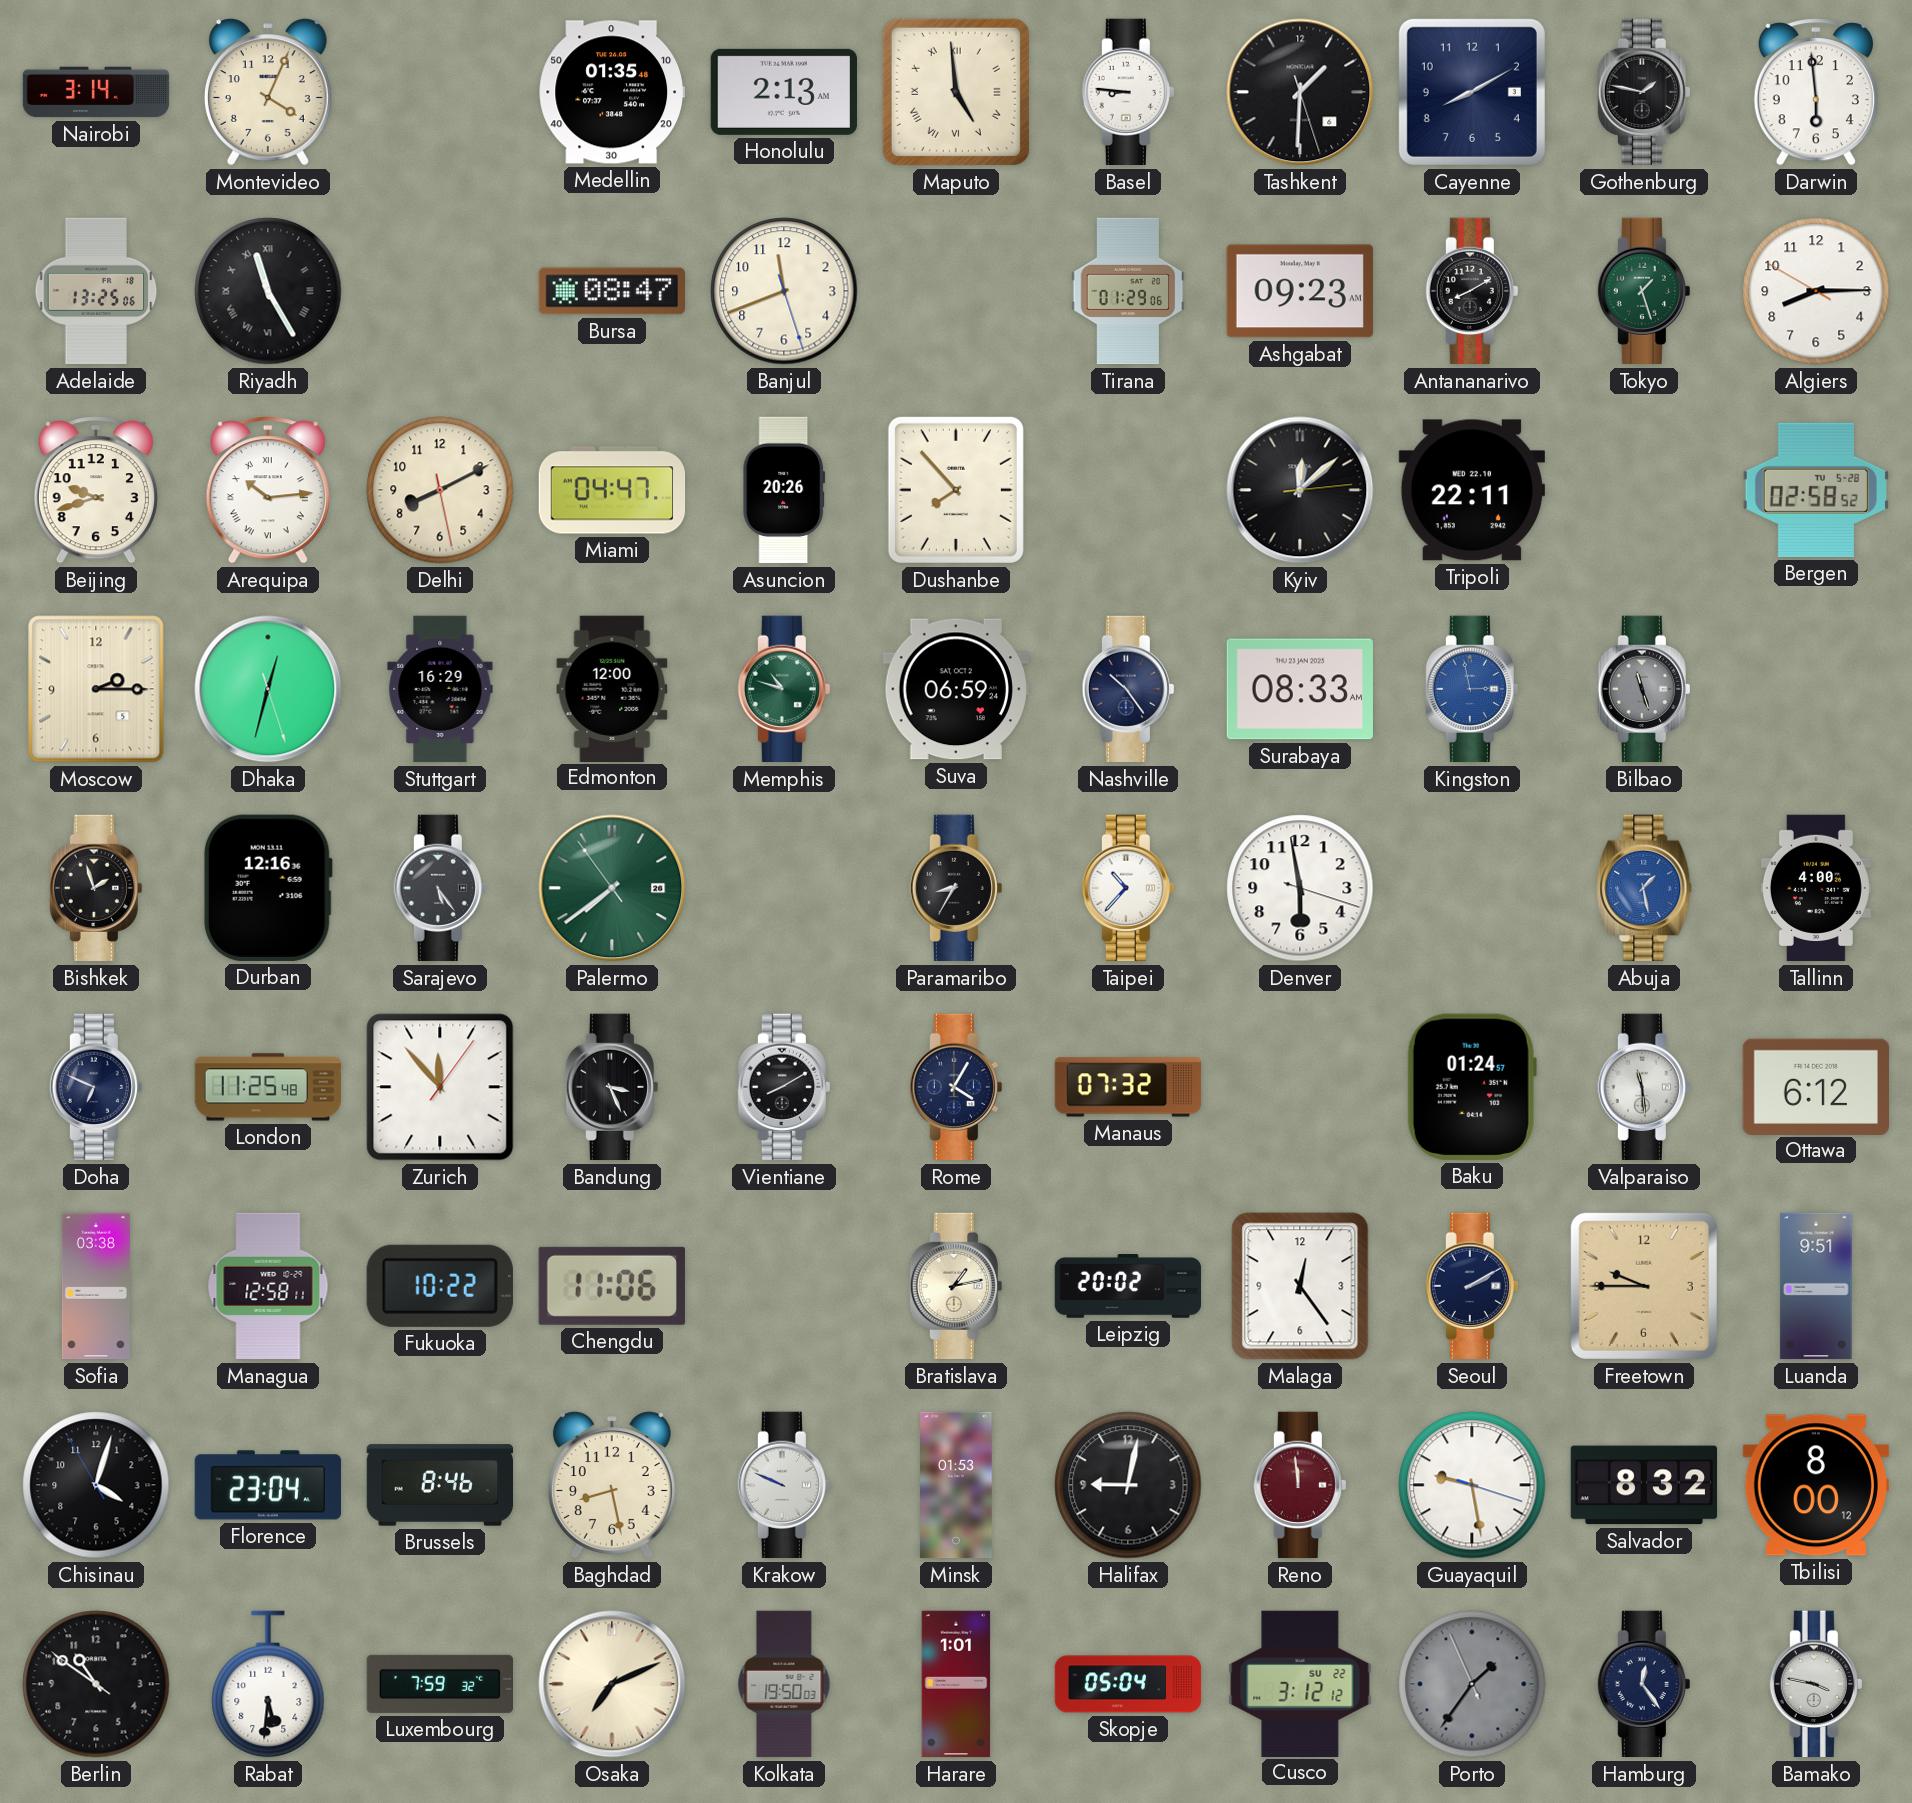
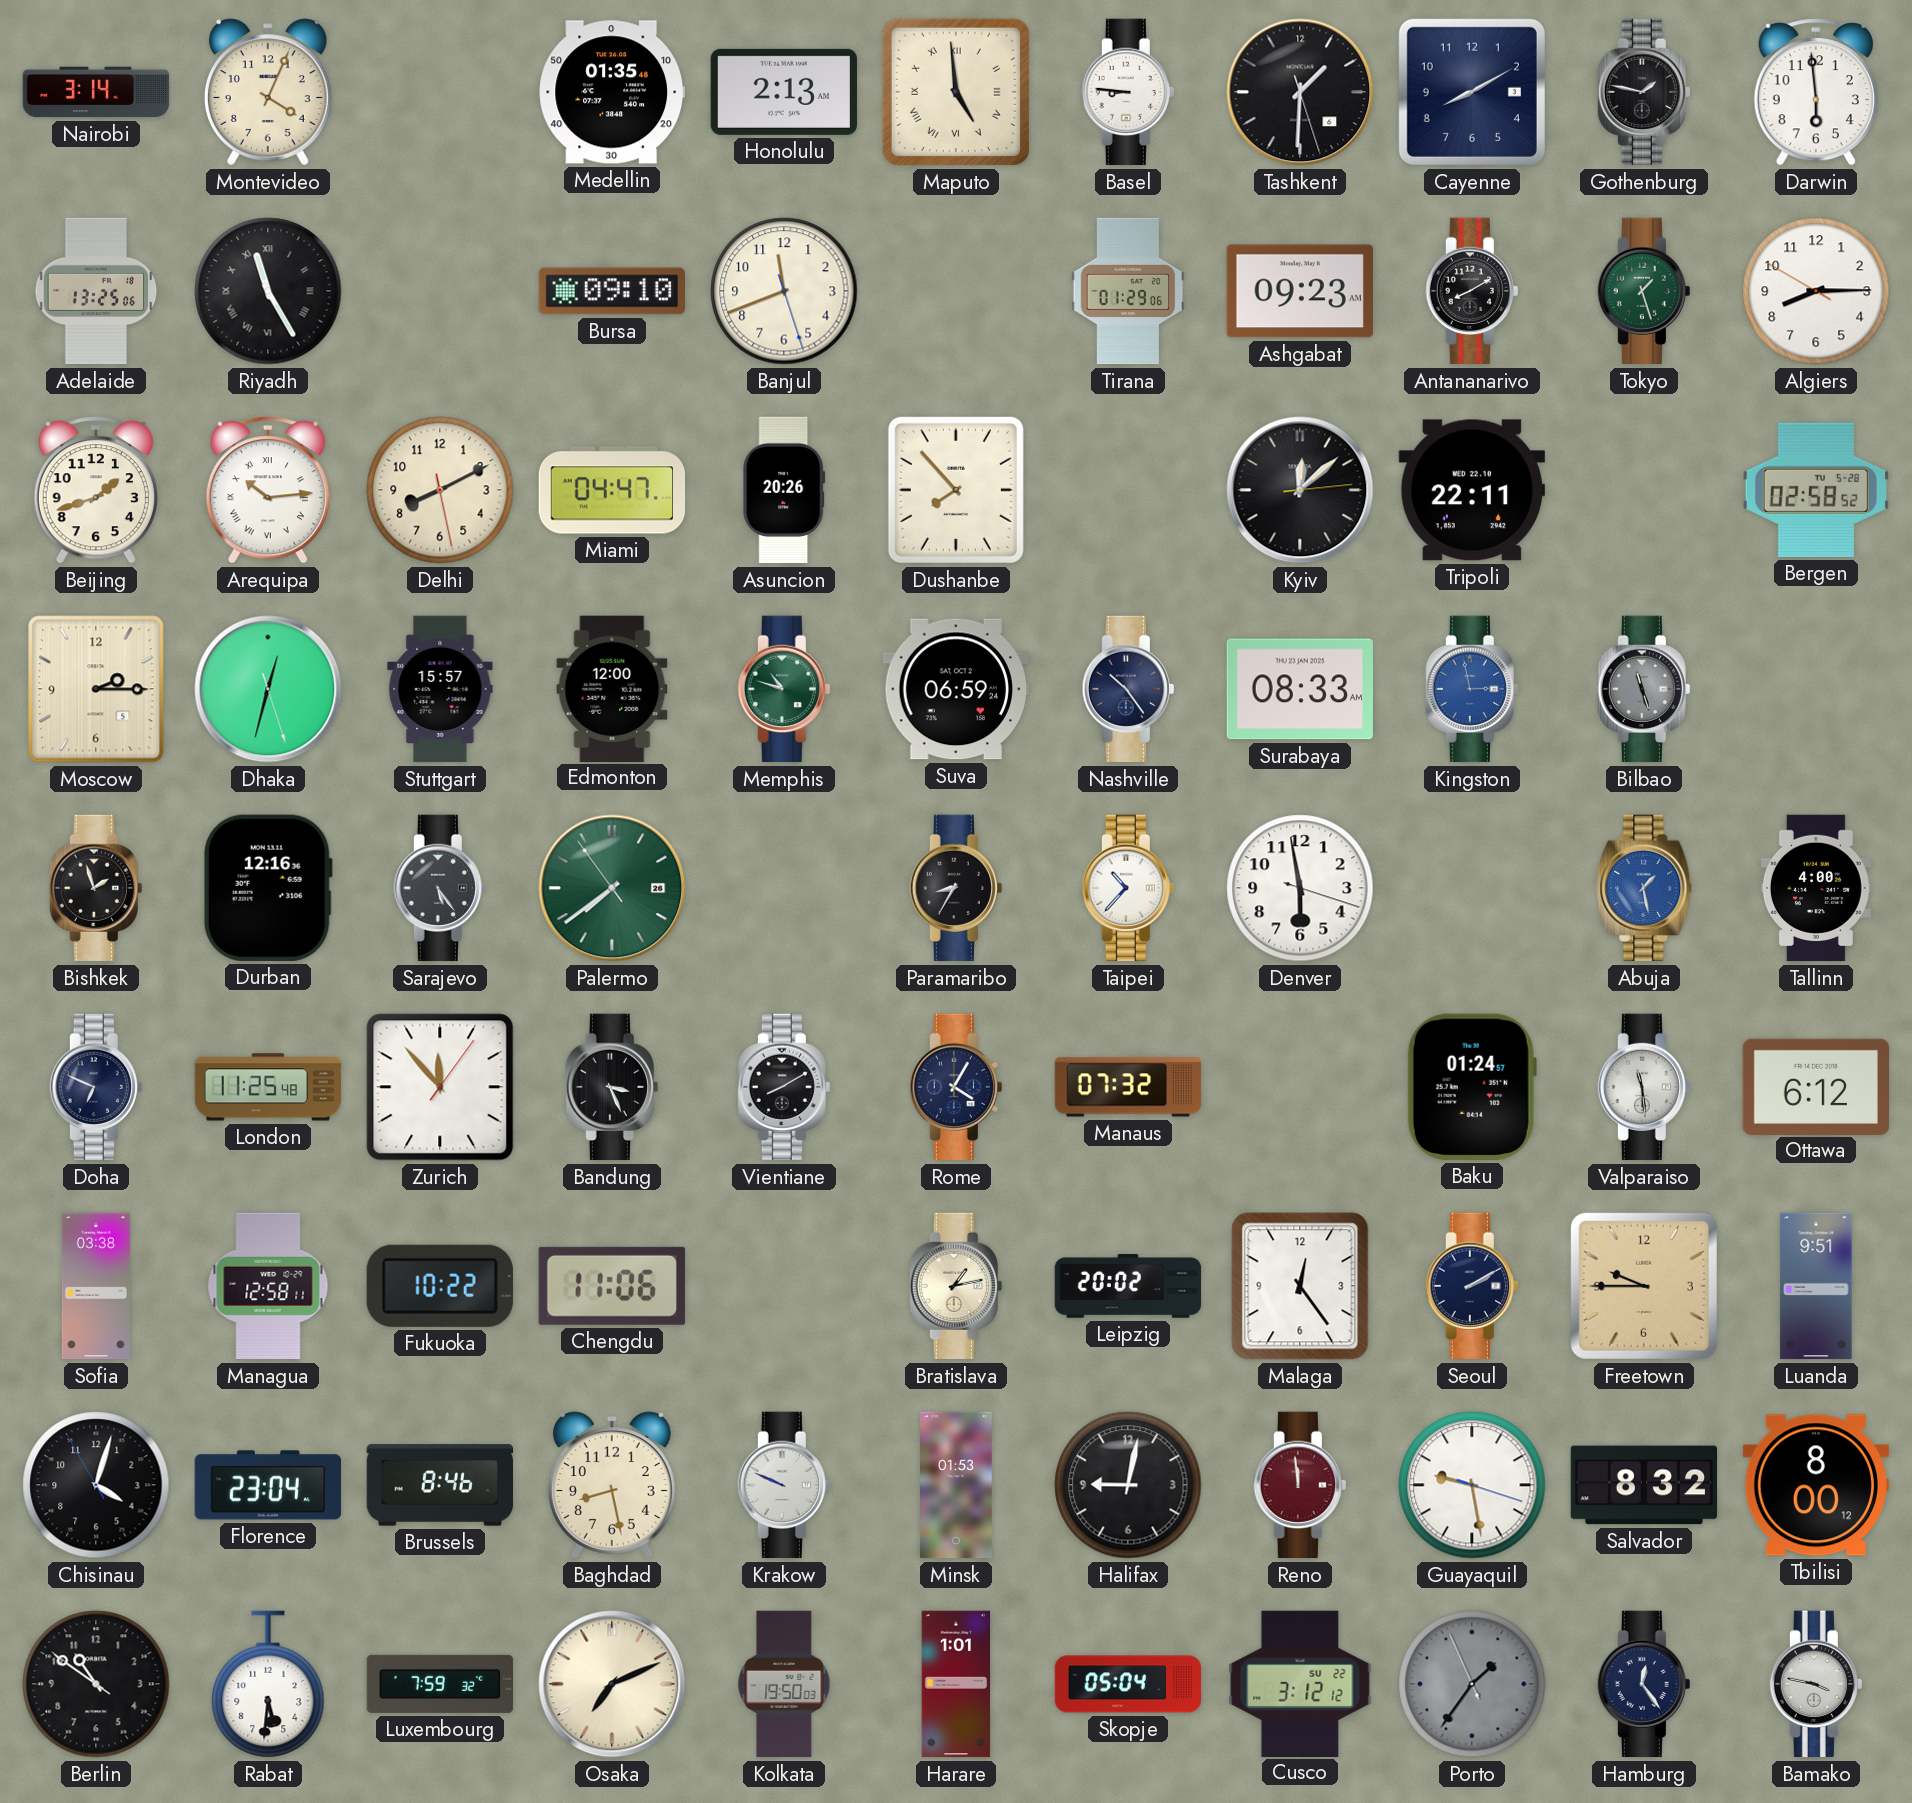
Bursa: 08:47 -> 09:10
Beijing: 9:42 -> 1:42
Stuttgart: 16:29 -> 15:57
